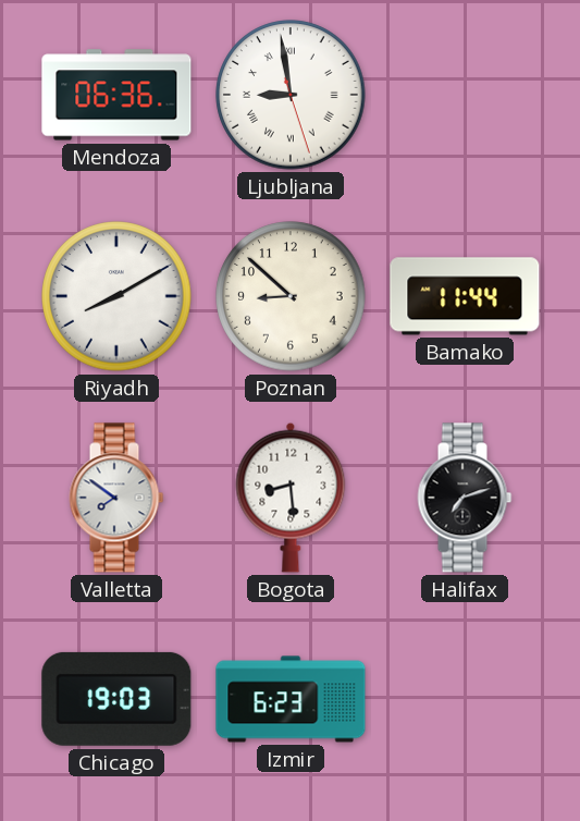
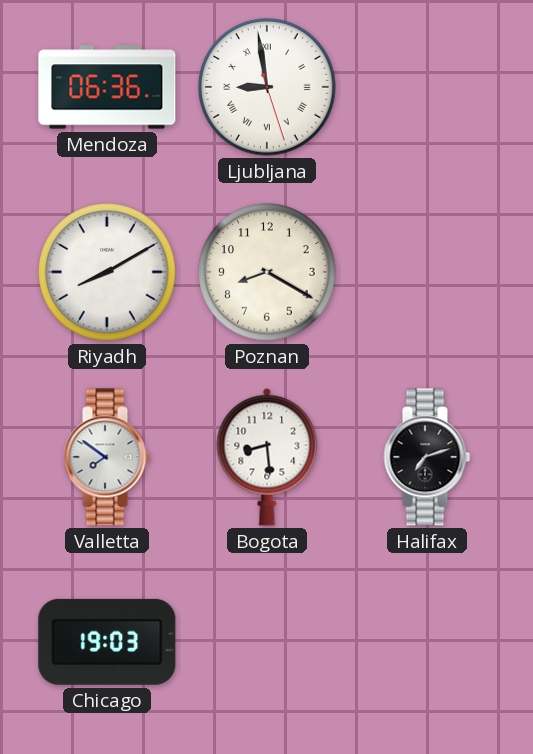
Poznan: 8:52 -> 8:20
Bamako: 11:44 -> none
Izmir: 6:23 -> none
